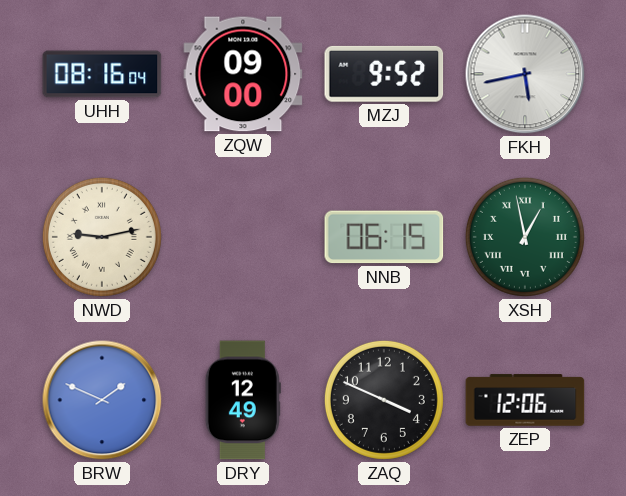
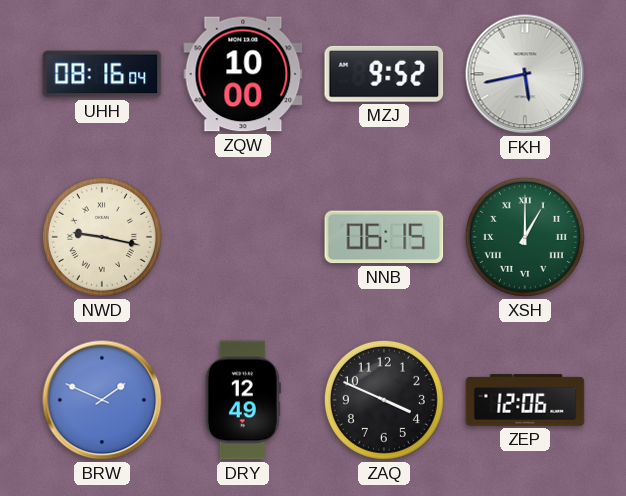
ZQW: 09:00 -> 10:00
NWD: 9:13 -> 9:17
XSH: 12:58 -> 1:00
